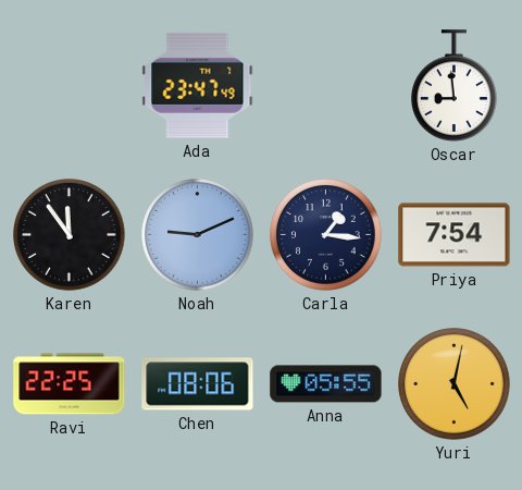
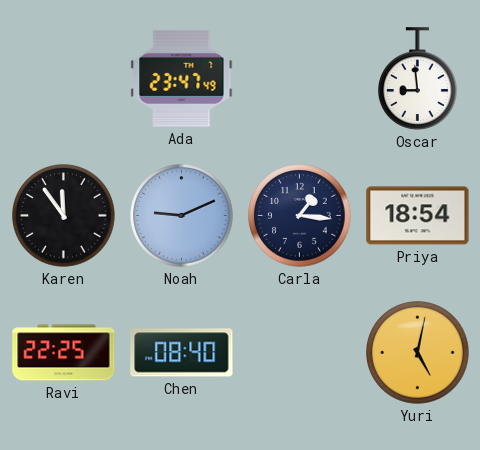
Priya: 7:54 -> 18:54
Chen: 08:06 -> 08:40
Anna: 05:55 -> none
